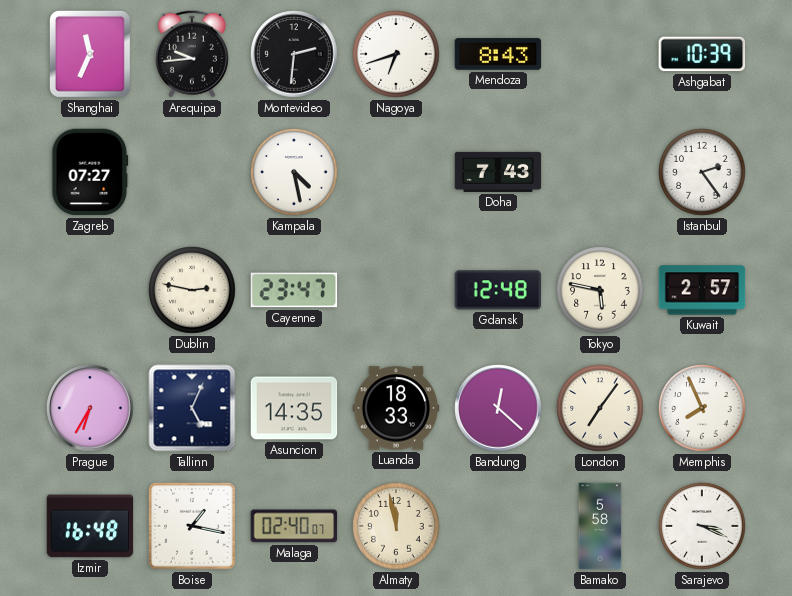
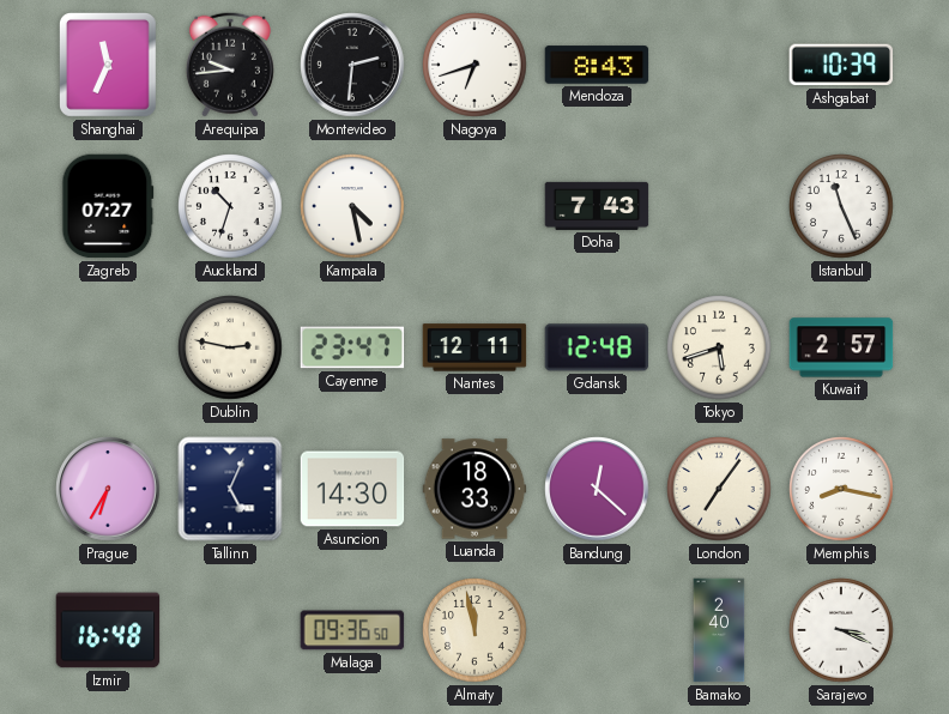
Auckland: none -> 10:33
Istanbul: 2:24 -> 11:26
Nantes: none -> 12:11
Tokyo: 5:47 -> 5:42
Asuncion: 14:35 -> 14:30
Memphis: 7:56 -> 8:17
Boise: 1:17 -> none
Malaga: 02:40 -> 09:36
Bamako: 5:58 -> 2:40
